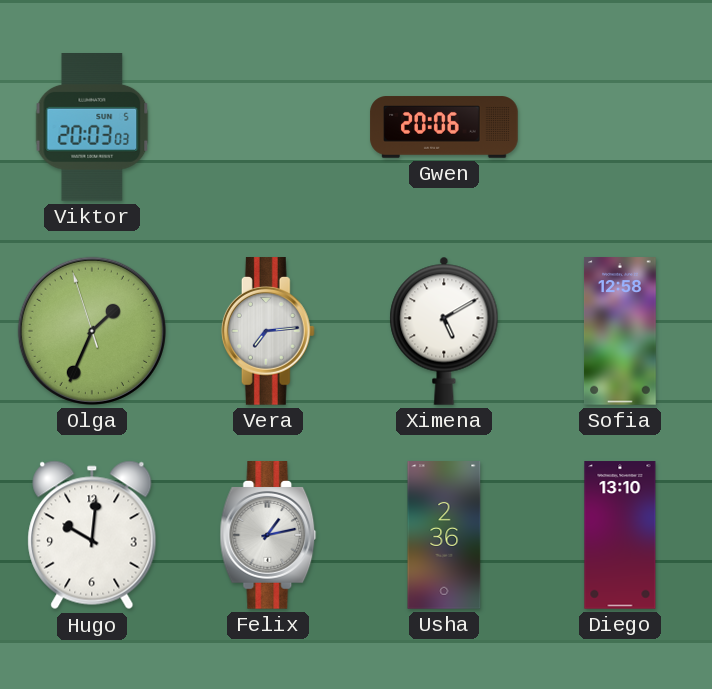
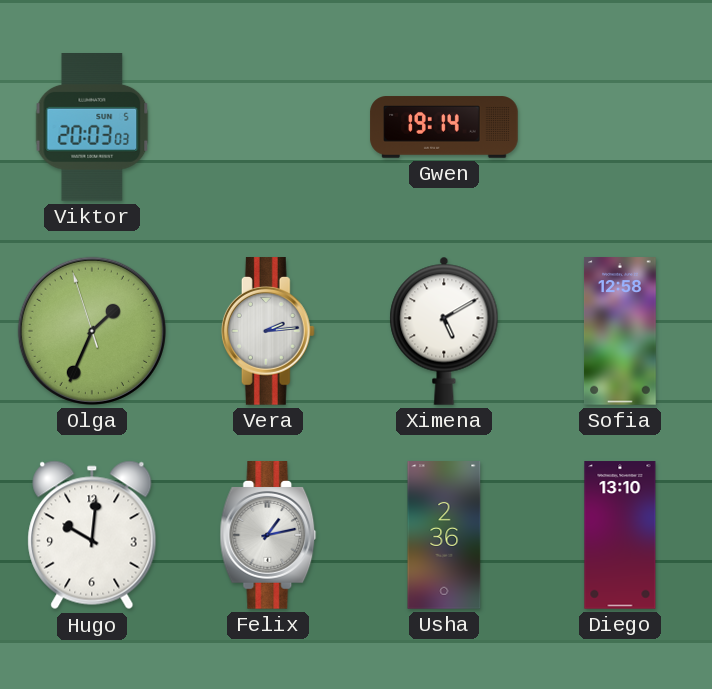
Gwen: 20:06 -> 19:14
Vera: 7:14 -> 2:14
